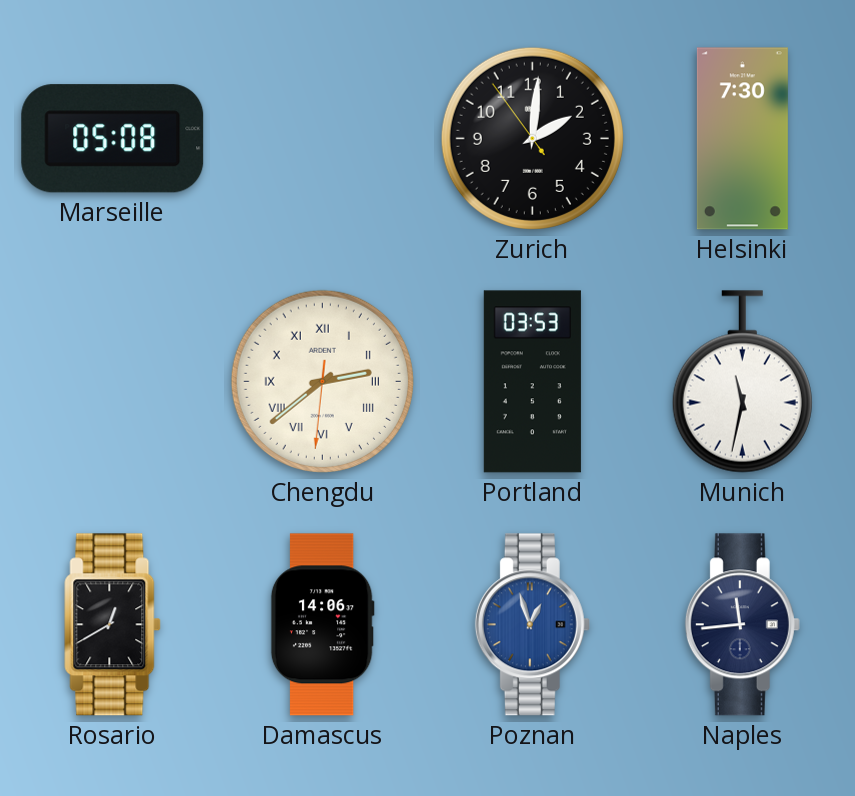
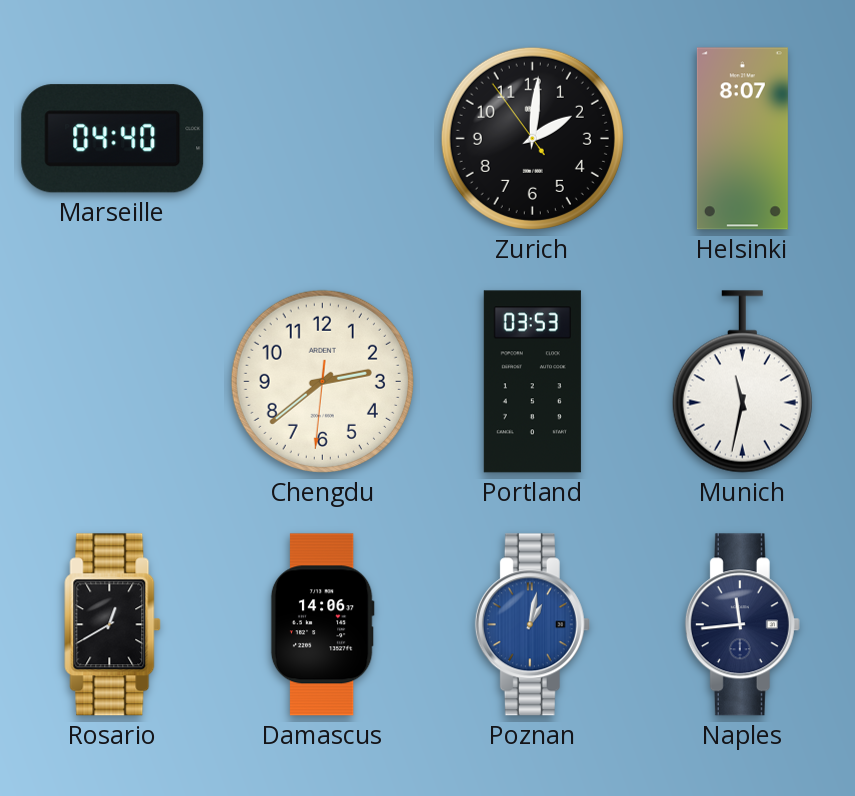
Marseille: 05:08 -> 04:40
Helsinki: 7:30 -> 8:07
Chengdu numerals: Roman -> Arabic
Poznan: 12:57 -> 1:02
